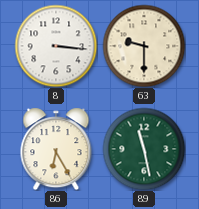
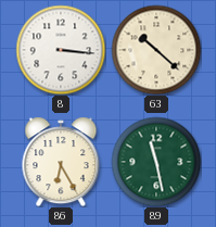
63: 9:30 -> 10:22
